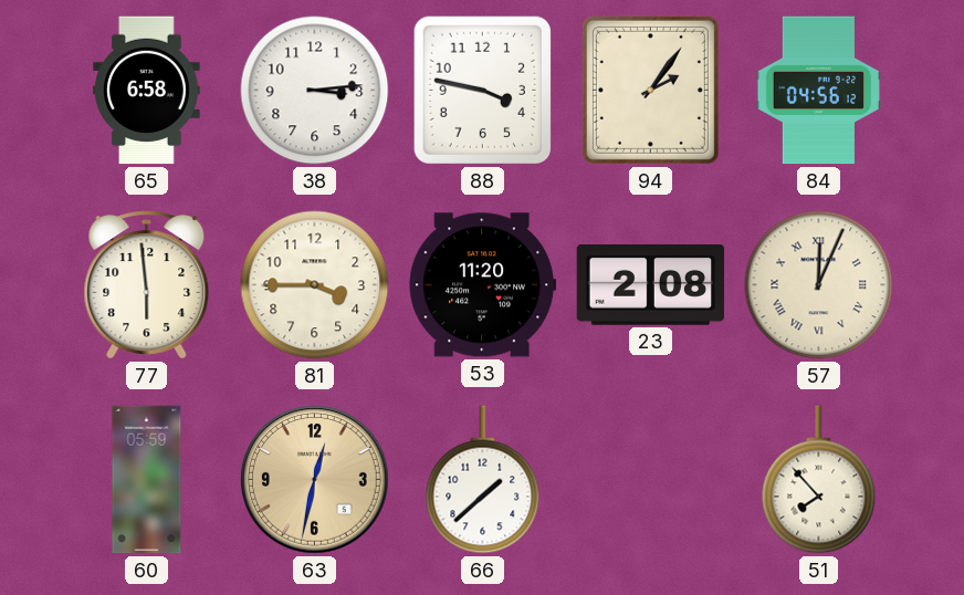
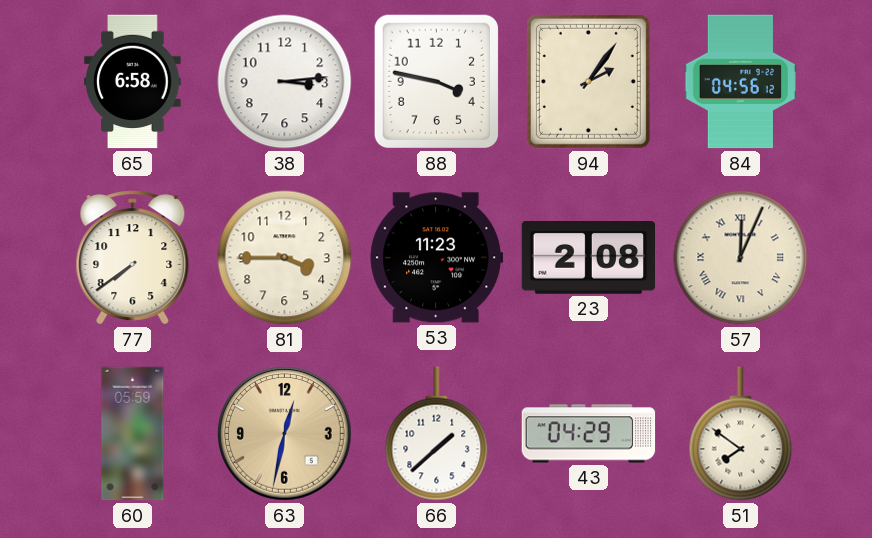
77: 5:59 -> 7:39
53: 11:20 -> 11:23
43: none -> 04:29
51: 7:53 -> 7:51
